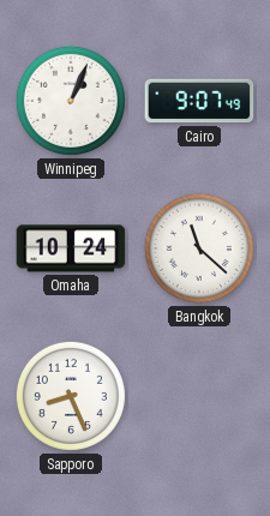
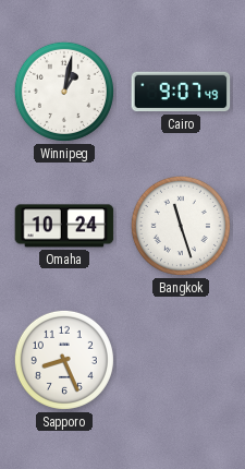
Winnipeg: 1:04 -> 1:02
Bangkok: 11:22 -> 11:27
